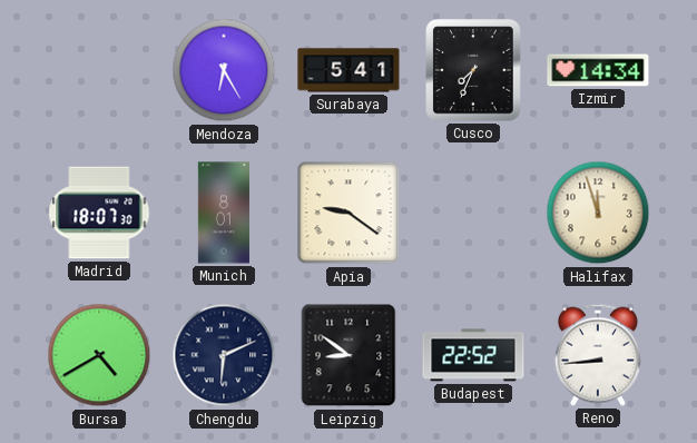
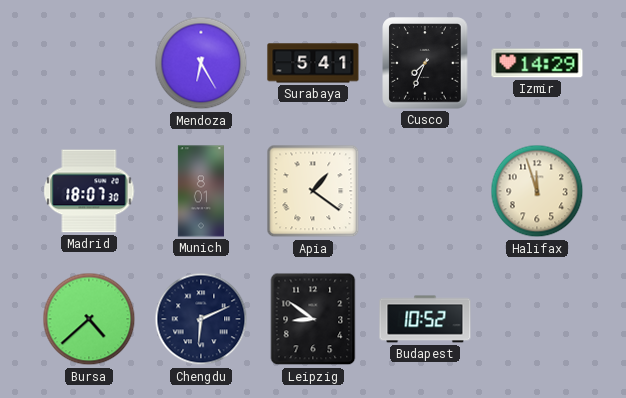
Izmir: 14:34 -> 14:29
Apia: 9:21 -> 1:21
Bursa: 4:40 -> 4:38
Budapest: 22:52 -> 10:52
Reno: 8:44 -> none
